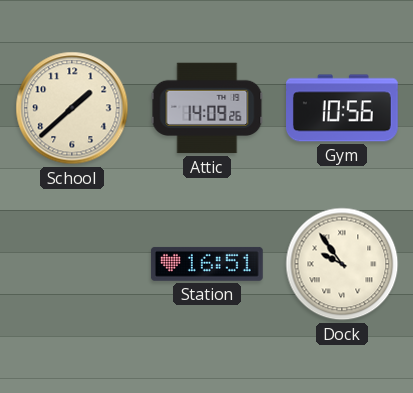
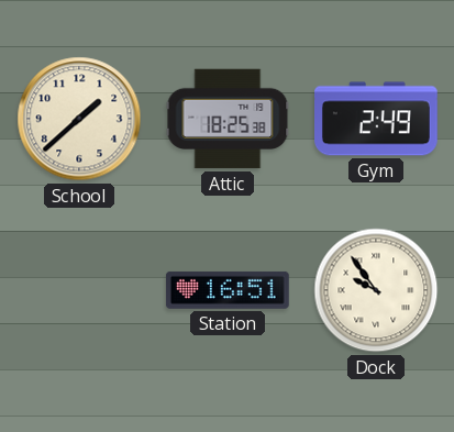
Attic: 14:09 -> 18:25
Gym: 10:56 -> 2:49
